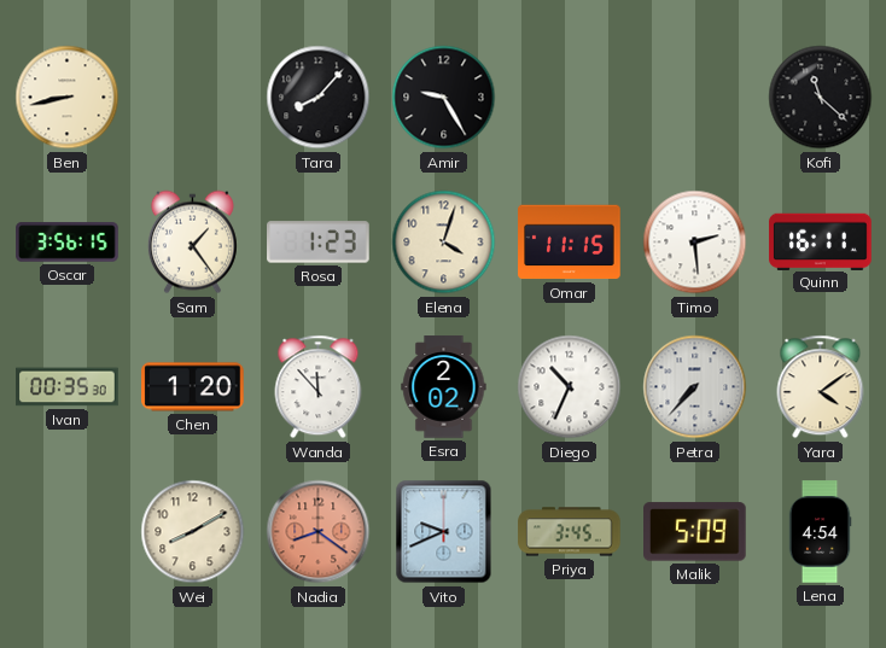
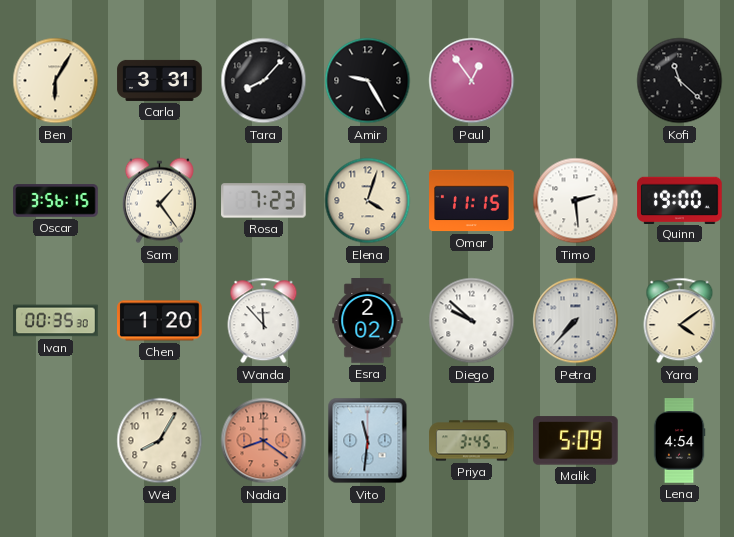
Ben: 8:43 -> 6:05
Carla: none -> 3:31
Paul: none -> 12:54
Rosa: 1:23 -> 7:23
Quinn: 16:11 -> 19:00
Diego: 10:34 -> 9:52
Wei: 8:10 -> 8:05
Vito: 9:41 -> 11:31
